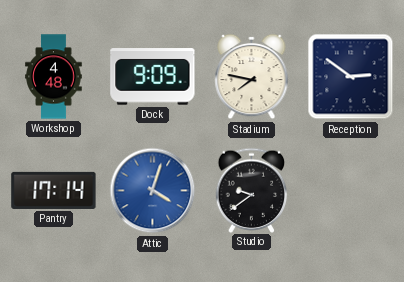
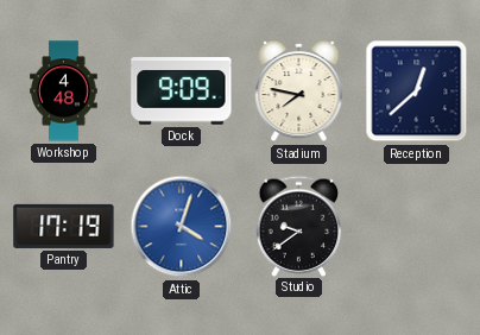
Reception: 2:51 -> 12:38
Pantry: 17:14 -> 17:19
